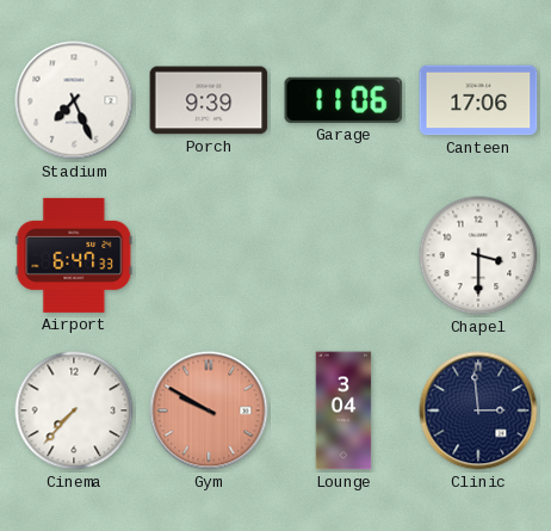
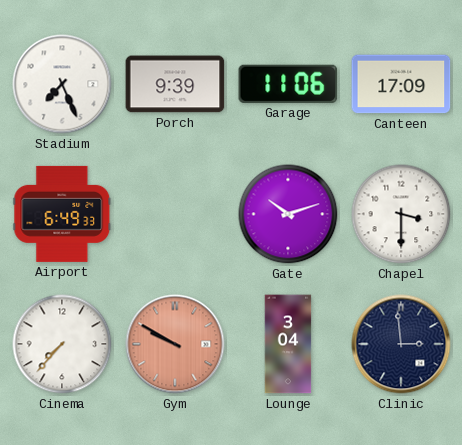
Canteen: 17:06 -> 17:09
Airport: 6:47 -> 6:49
Gate: none -> 10:12
